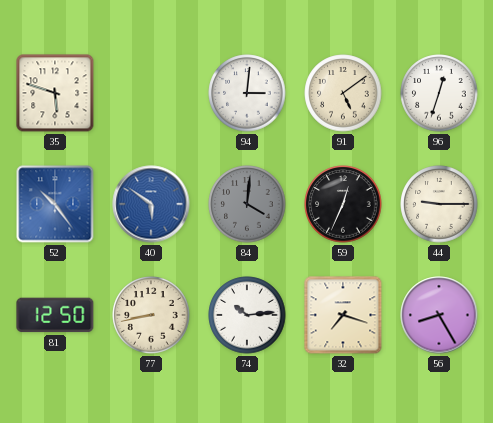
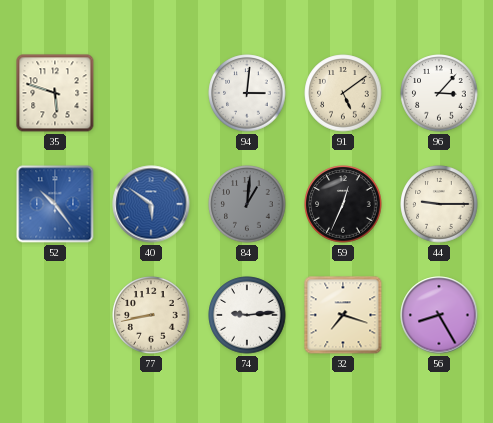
96: 12:33 -> 3:07
84: 4:01 -> 1:01
81: 12:50 -> none
74: 10:14 -> 9:14
